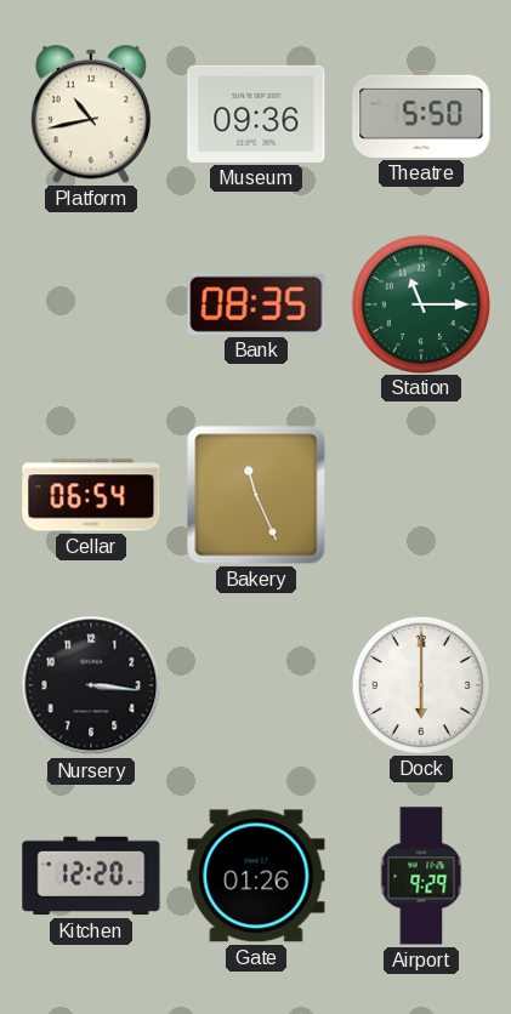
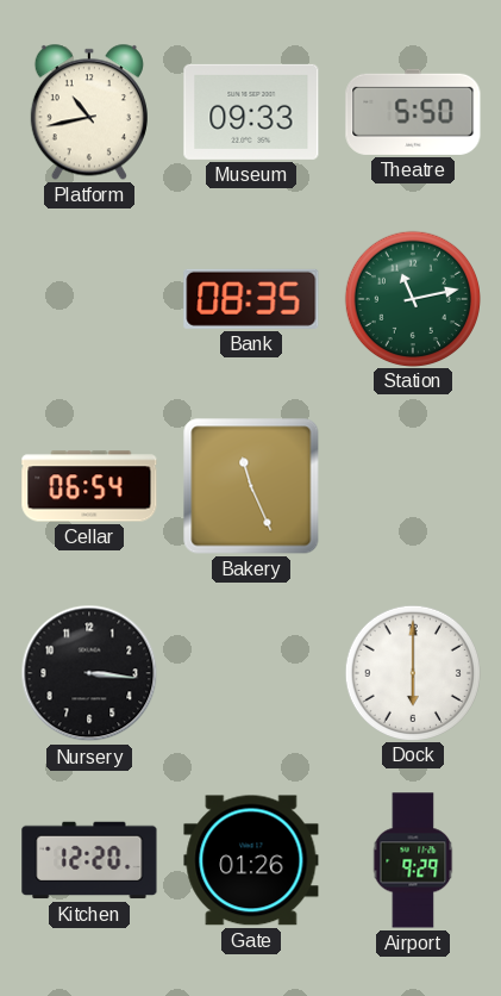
Museum: 09:36 -> 09:33
Station: 11:15 -> 11:13
